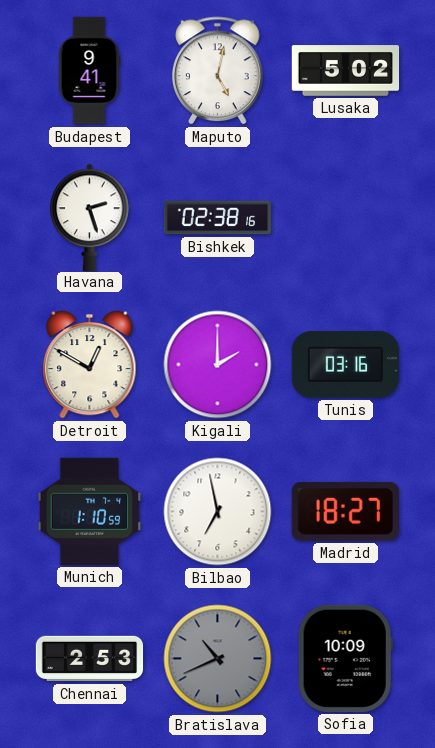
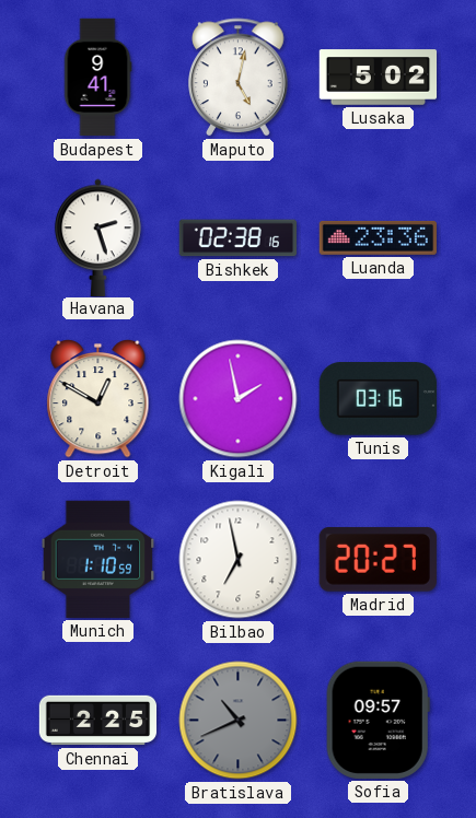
Luanda: none -> 23:36
Kigali: 2:00 -> 1:58
Madrid: 18:27 -> 20:27
Chennai: 2:53 -> 2:25
Sofia: 10:09 -> 09:57
